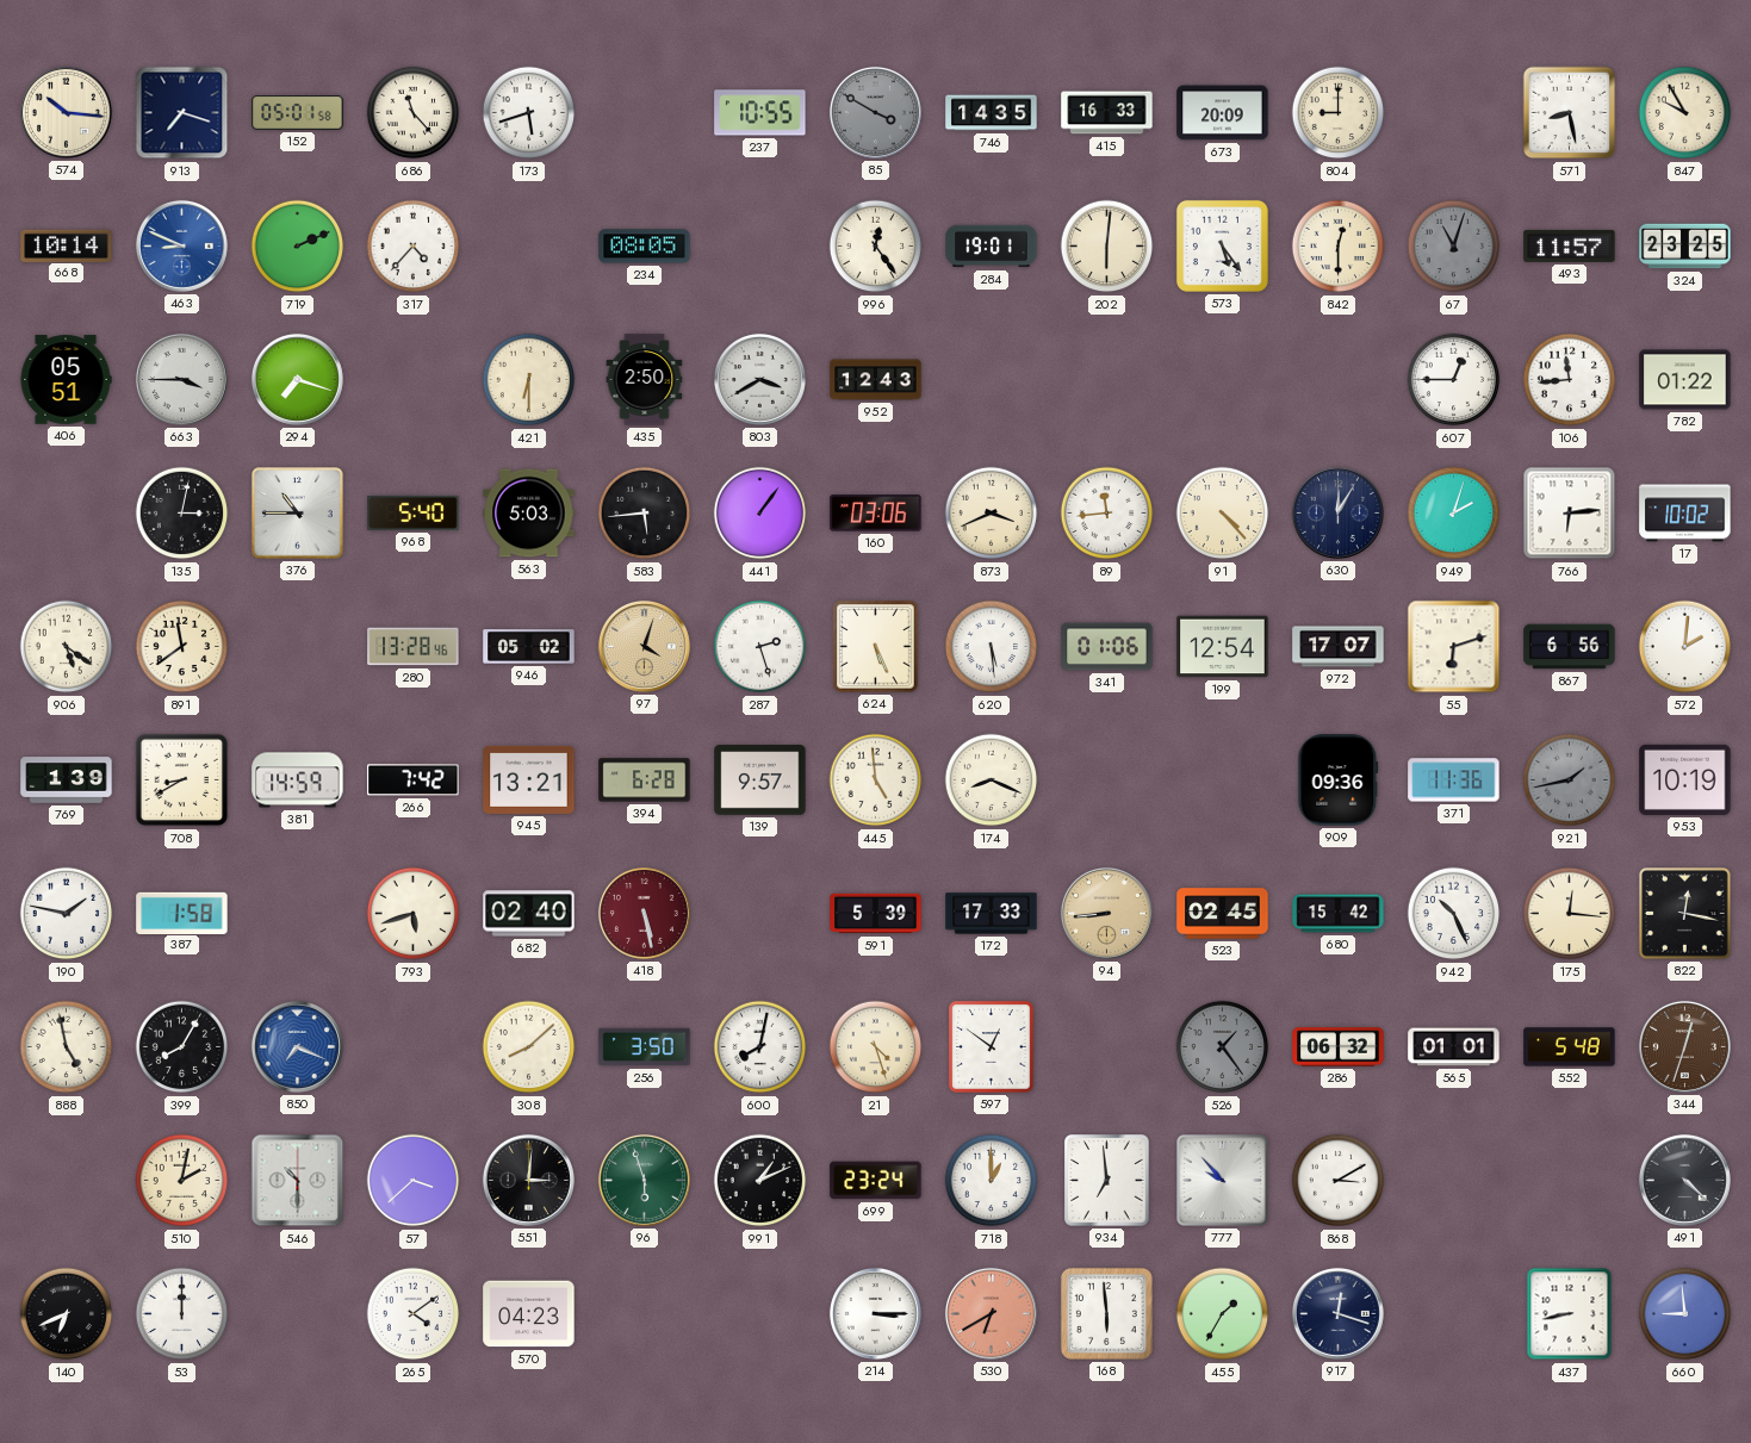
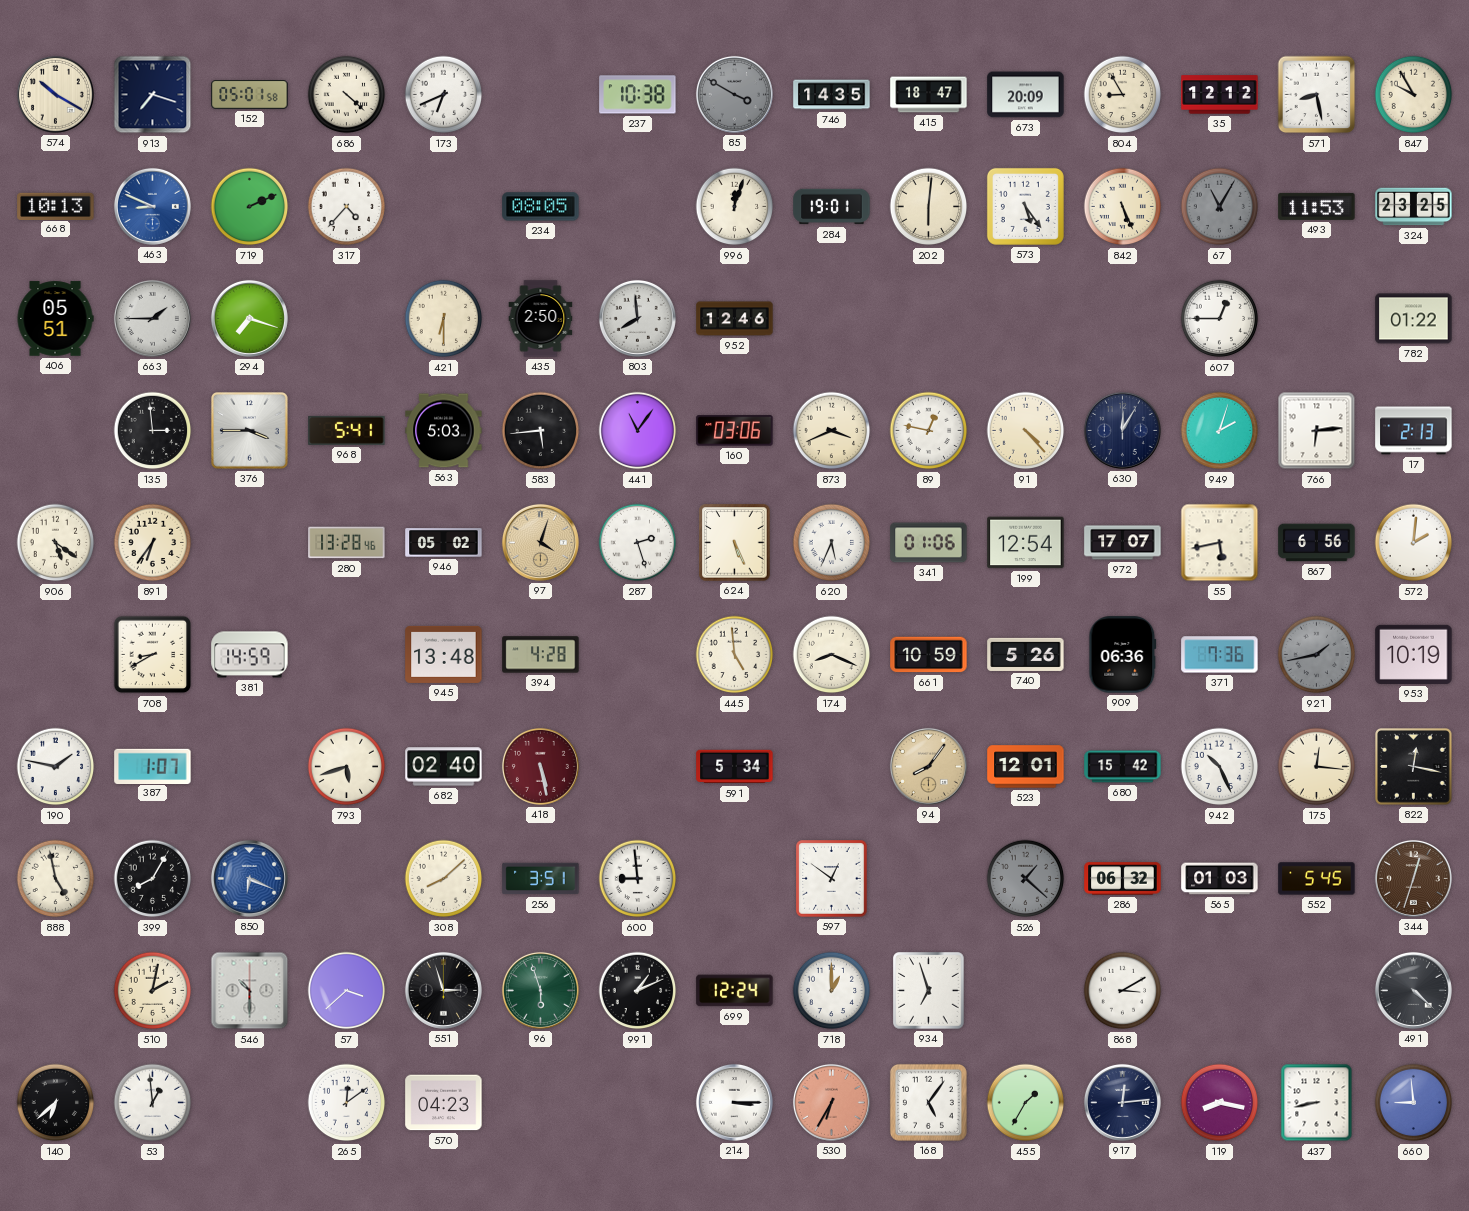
574: 10:16 -> 10:20
686: 11:23 -> 4:22
173: 5:42 -> 6:41
237: 10:55 -> 10:38
415: 16:33 -> 18:47
804: 9:00 -> 8:55
35: none -> 12:12
668: 10:14 -> 10:13
996: 12:24 -> 12:03
842: 12:30 -> 5:26
67: 11:03 -> 11:05
493: 11:57 -> 11:53
663: 3:45 -> 1:45
803: 3:40 -> 7:59
952: 12:43 -> 12:46
106: 11:44 -> none
135: 3:02 -> 2:59
376: 10:45 -> 3:45
968: 5:40 -> 5:41
441: 1:06 -> 11:06
89: 11:44 -> 12:47
17: 10:02 -> 2:13
891: 11:39 -> 6:36
620: 5:29 -> 5:34
55: 6:12 -> 5:43
769: 1:39 -> none
266: 7:42 -> none
945: 13:21 -> 13:48
394: 6:28 -> 4:28
139: 9:57 -> none
661: none -> 10:59
740: none -> 5:26
909: 09:36 -> 06:36
371: 11:36 -> 7:36
387: 1:58 -> 1:07
591: 5:39 -> 5:34
172: 17:33 -> none
94: 8:44 -> 8:06
523: 02:45 -> 12:01
850: 7:19 -> 6:19
256: 3:50 -> 3:51
600: 8:02 -> 8:59
21: 4:27 -> none
526: 1:24 -> 1:22
565: 01:01 -> 01:03
552: 5:48 -> 5:45
551: 3:01 -> 2:57
699: 23:24 -> 12:24
934: 6:59 -> 6:57
777: 9:53 -> none
140: 6:41 -> 6:38
53: 12:00 -> 12:59
265: 4:09 -> 12:09
530: 6:40 -> 6:35
168: 5:59 -> 5:06
917: 12:18 -> 12:14
119: none -> 8:17
